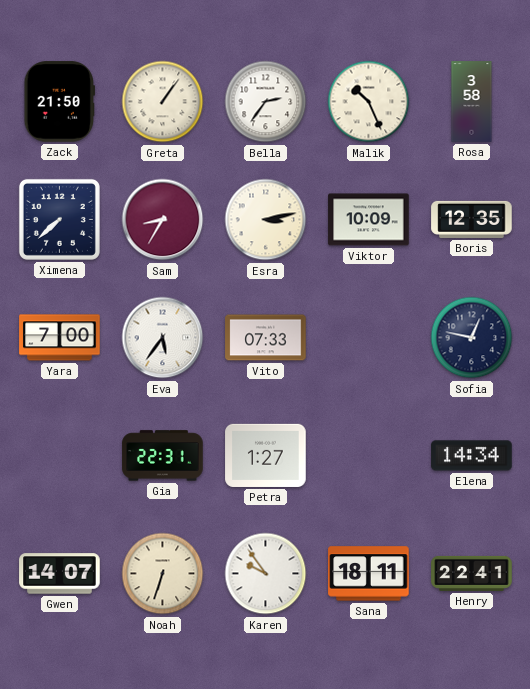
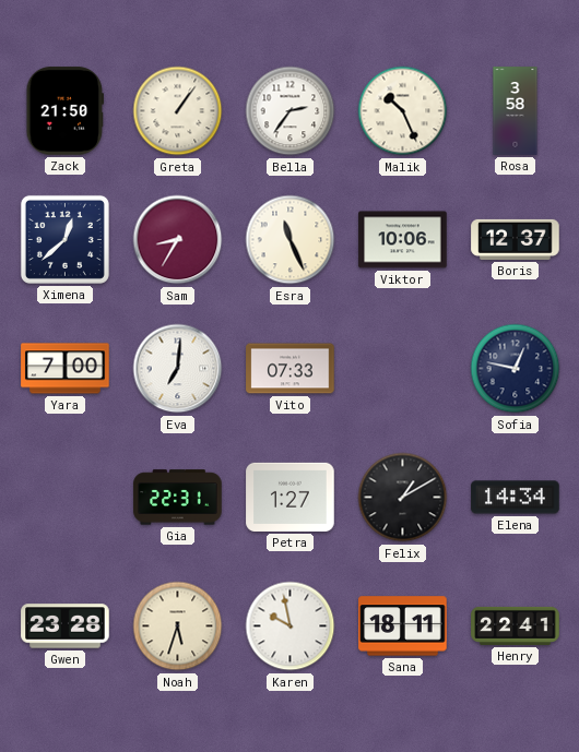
Ximena: 7:38 -> 12:38
Esra: 3:13 -> 11:26
Viktor: 10:09 -> 10:06
Boris: 12:35 -> 12:37
Eva: 5:36 -> 7:01
Felix: none -> 1:10
Gwen: 14:07 -> 23:28
Noah: 6:33 -> 5:33
Karen: 9:54 -> 9:58
